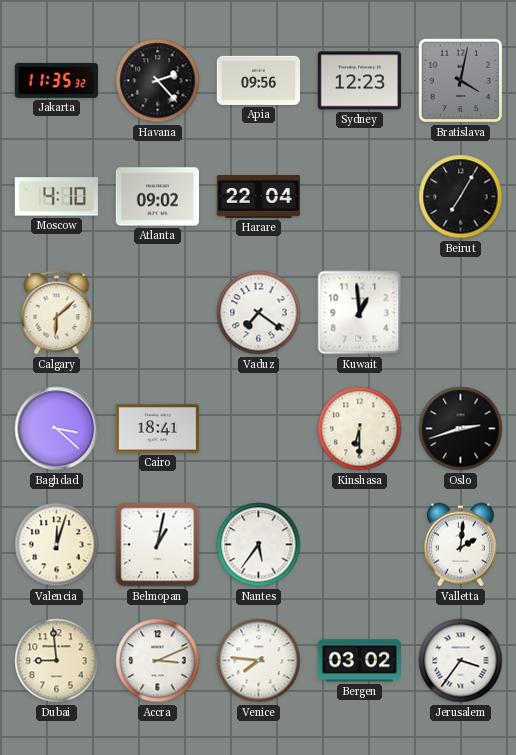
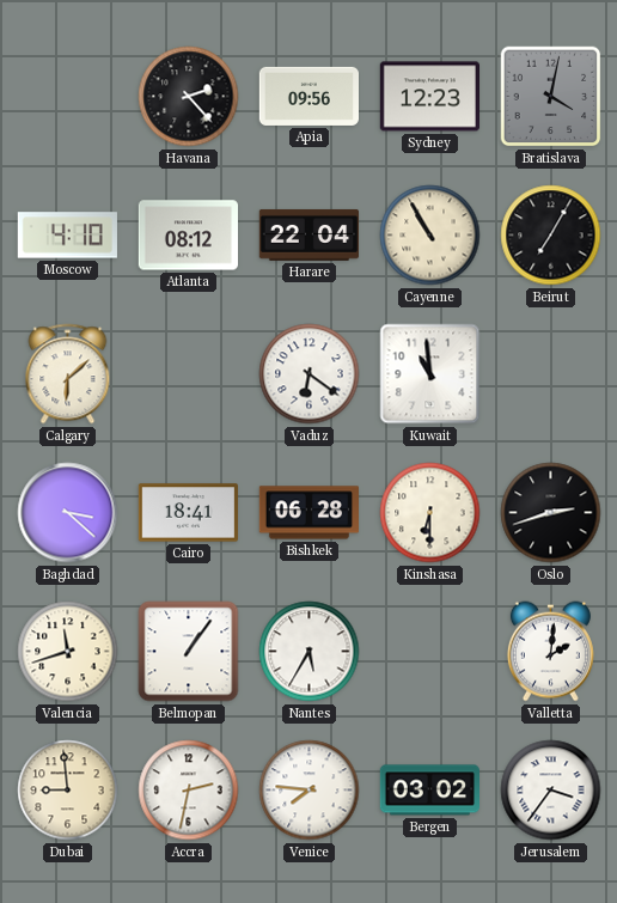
Jakarta: 11:35 -> none
Atlanta: 09:02 -> 08:12
Cayenne: none -> 10:55
Vaduz: 7:21 -> 6:21
Kuwait: 12:59 -> 10:59
Bishkek: none -> 06:28
Valencia: 12:03 -> 11:42
Belmopan: 1:02 -> 1:06
Nantes: 5:36 -> 5:35
Accra: 3:11 -> 2:32
